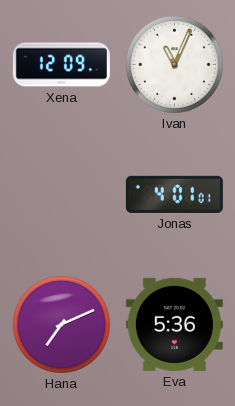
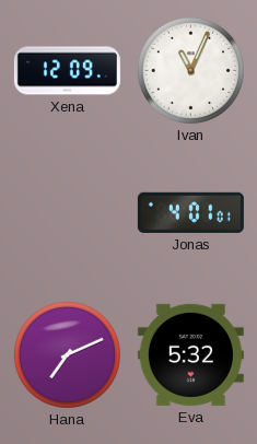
Eva: 5:36 -> 5:32
